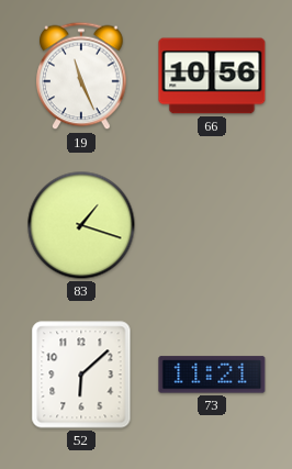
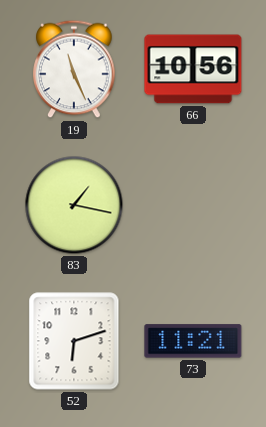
83: 1:18 -> 1:17
52: 6:08 -> 6:12
